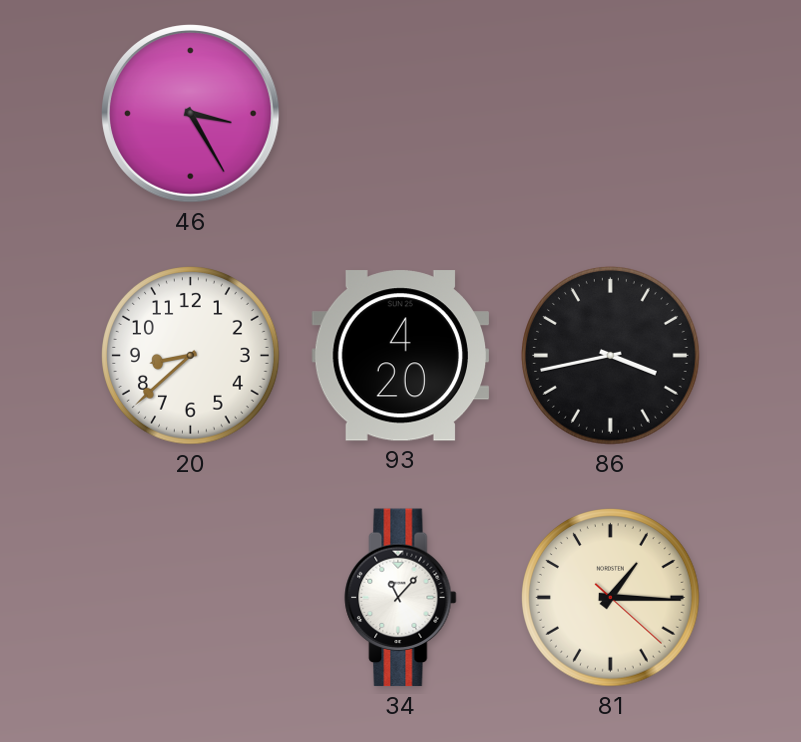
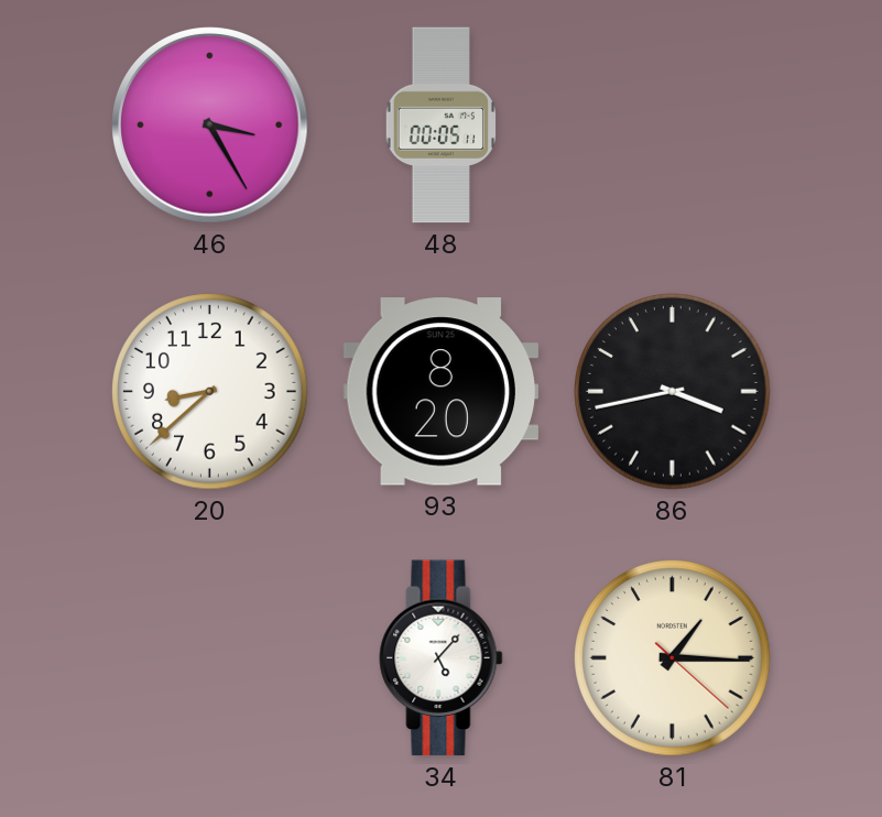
48: none -> 00:05
93: 4:20 -> 8:20
34: 11:07 -> 5:07
